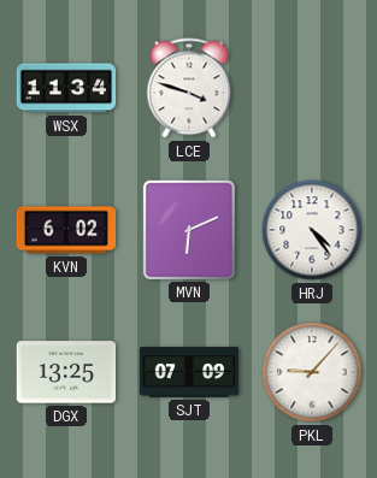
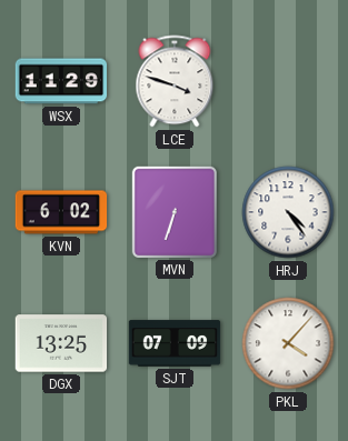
WSX: 11:34 -> 11:29
MVN: 6:11 -> 6:33
PKL: 9:07 -> 4:07
